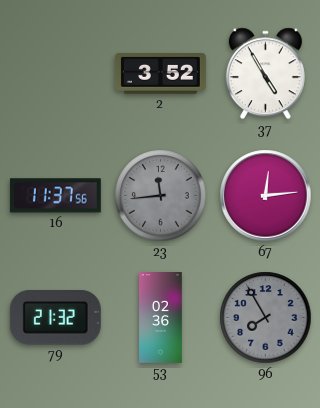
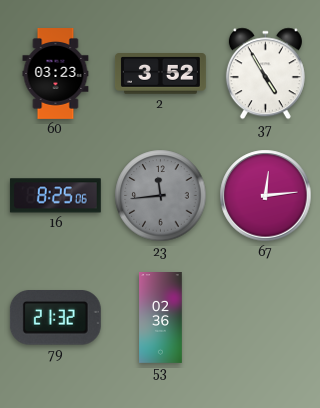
60: none -> 03:23
16: 11:37 -> 8:25
96: 7:55 -> none
